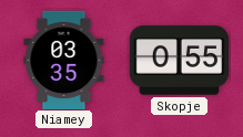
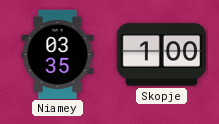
Skopje: 0:55 -> 1:00
